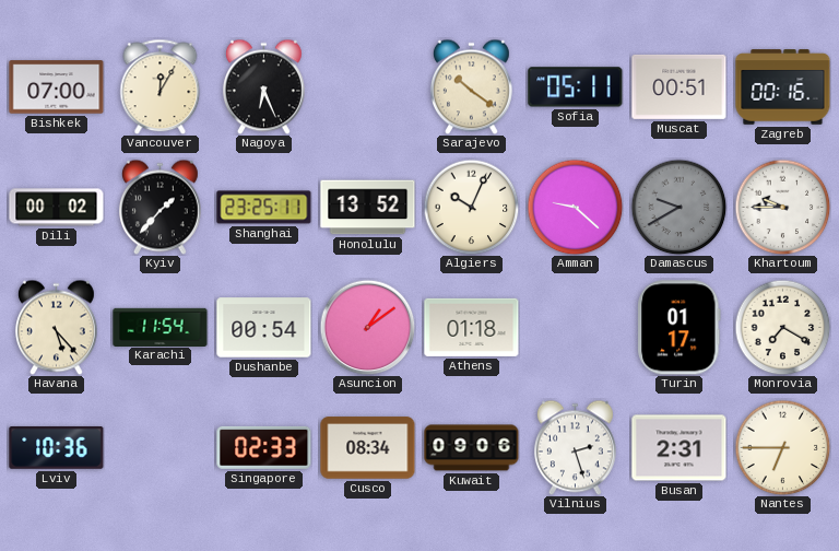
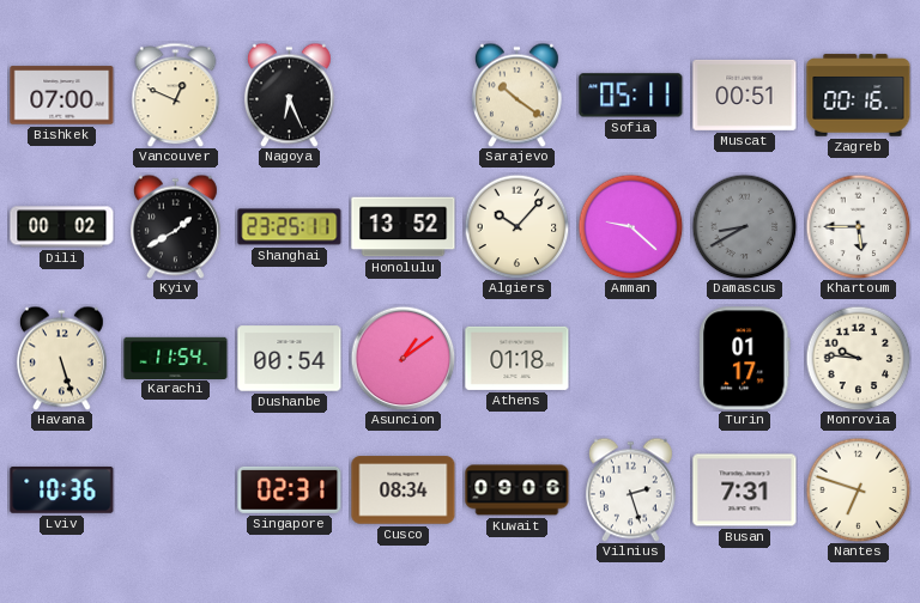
Vancouver: 12:05 -> 12:49
Kyiv: 1:37 -> 1:40
Algiers: 10:04 -> 10:07
Damascus: 9:40 -> 8:40
Khartoum: 9:45 -> 5:45
Havana: 5:23 -> 5:27
Monrovia: 7:20 -> 9:46
Singapore: 02:33 -> 02:31
Busan: 2:31 -> 7:31
Nantes: 6:45 -> 6:48
